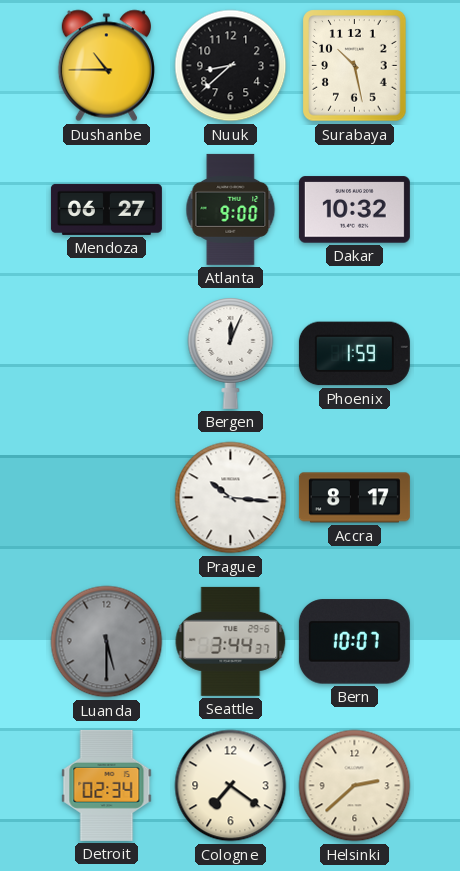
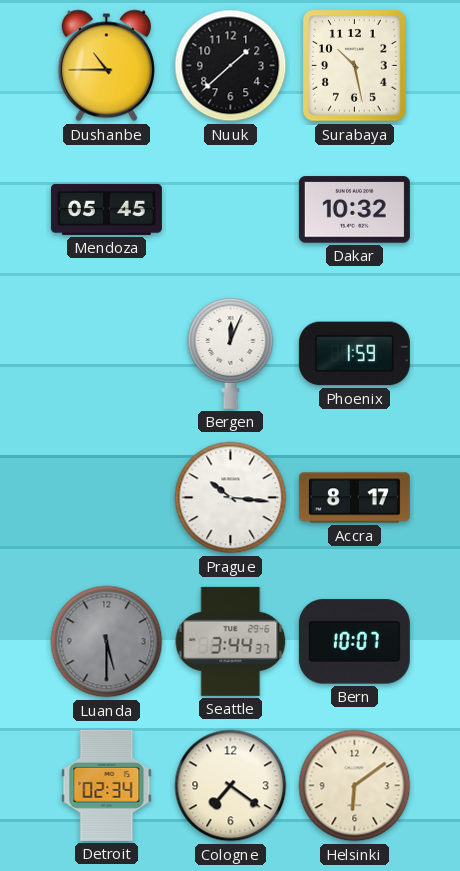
Nuuk: 8:38 -> 1:38
Mendoza: 06:27 -> 05:45
Atlanta: 9:00 -> none
Helsinki: 2:38 -> 6:09
